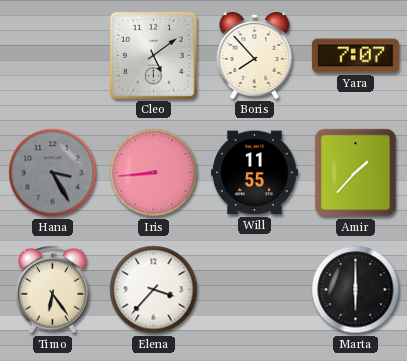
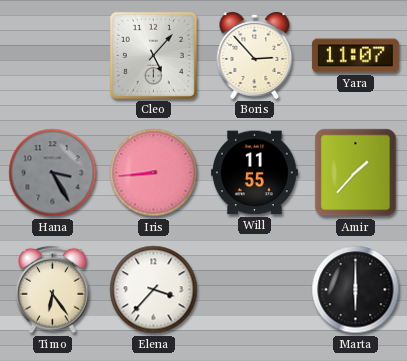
Cleo: 5:09 -> 5:07
Boris: 7:53 -> 2:53
Yara: 7:07 -> 11:07
